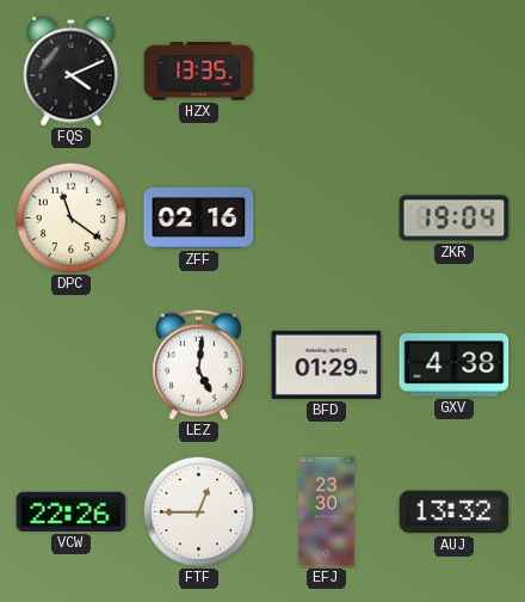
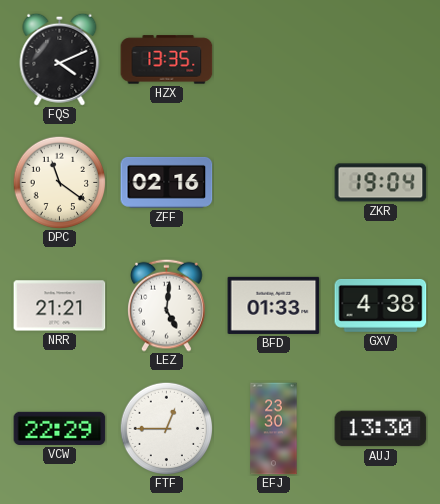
NRR: none -> 21:21
BFD: 01:29 -> 01:33
VCW: 22:26 -> 22:29
AUJ: 13:32 -> 13:30
